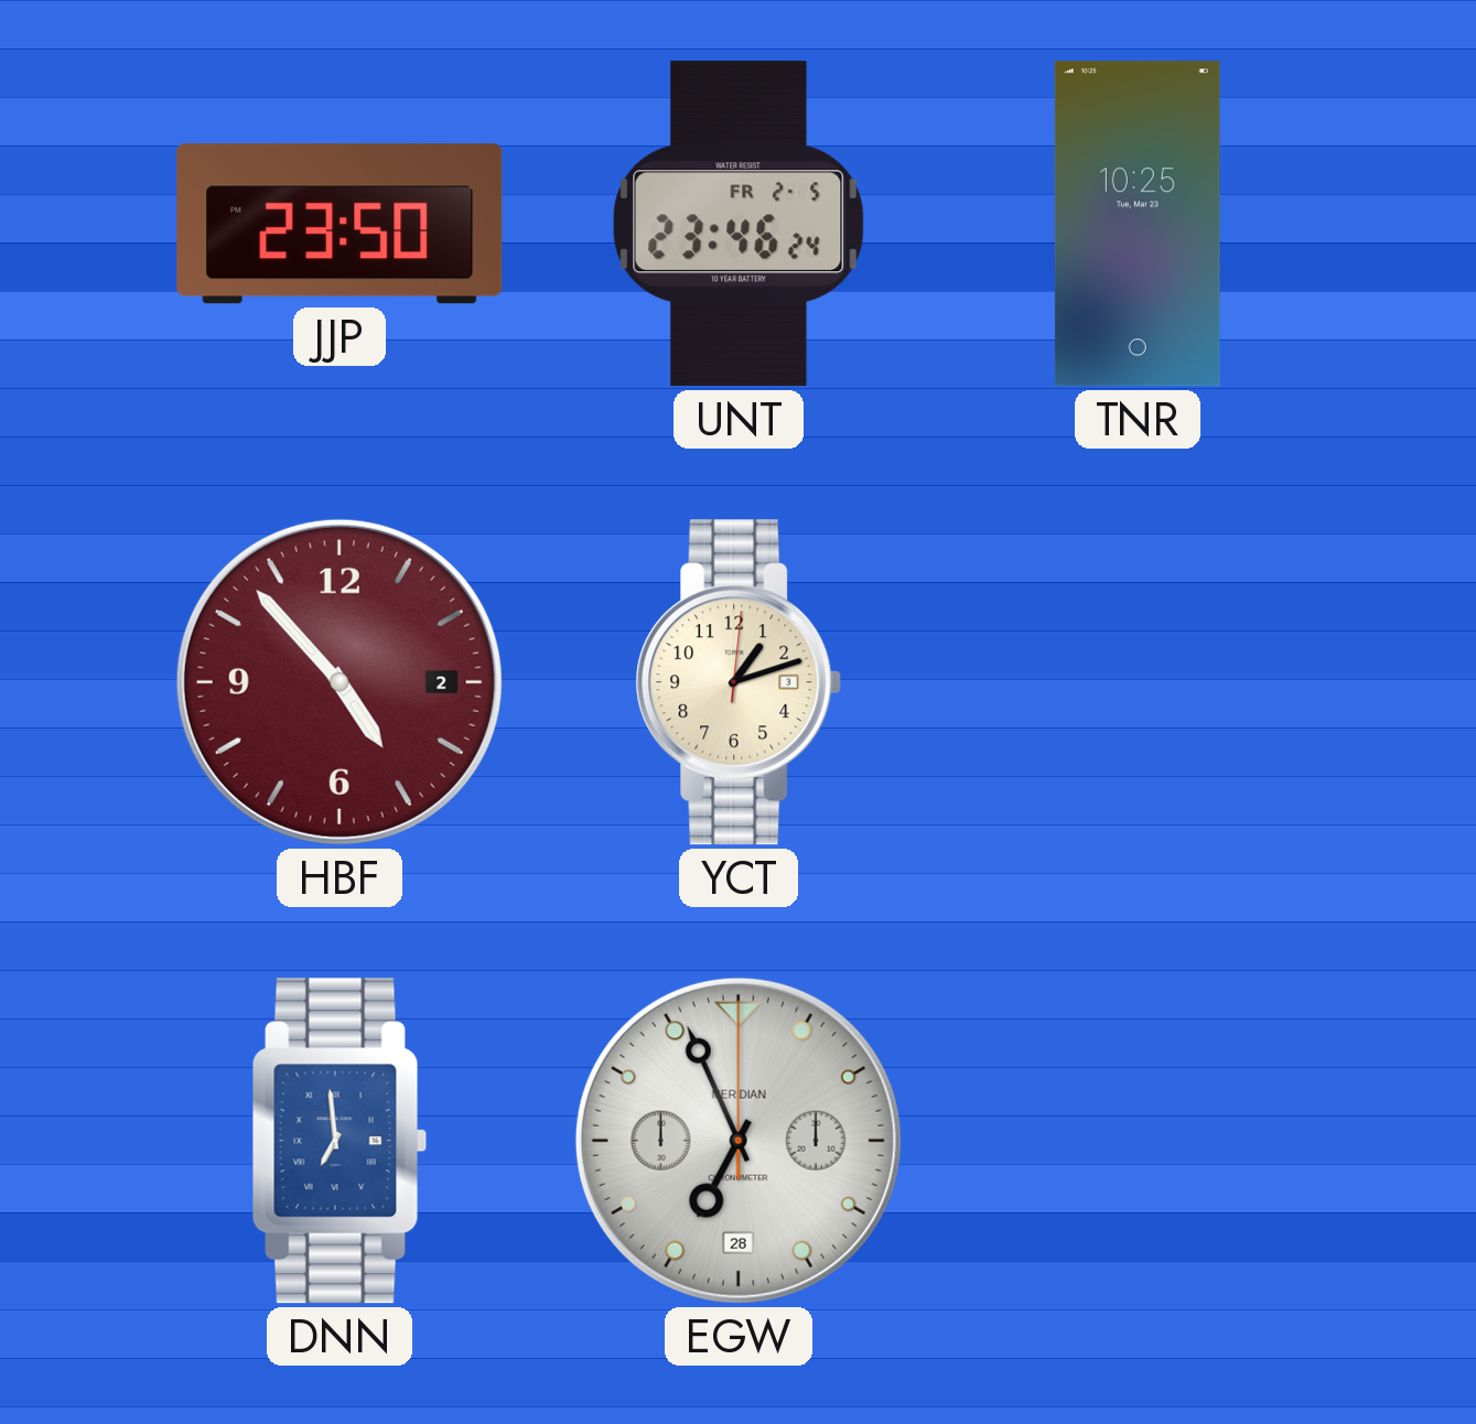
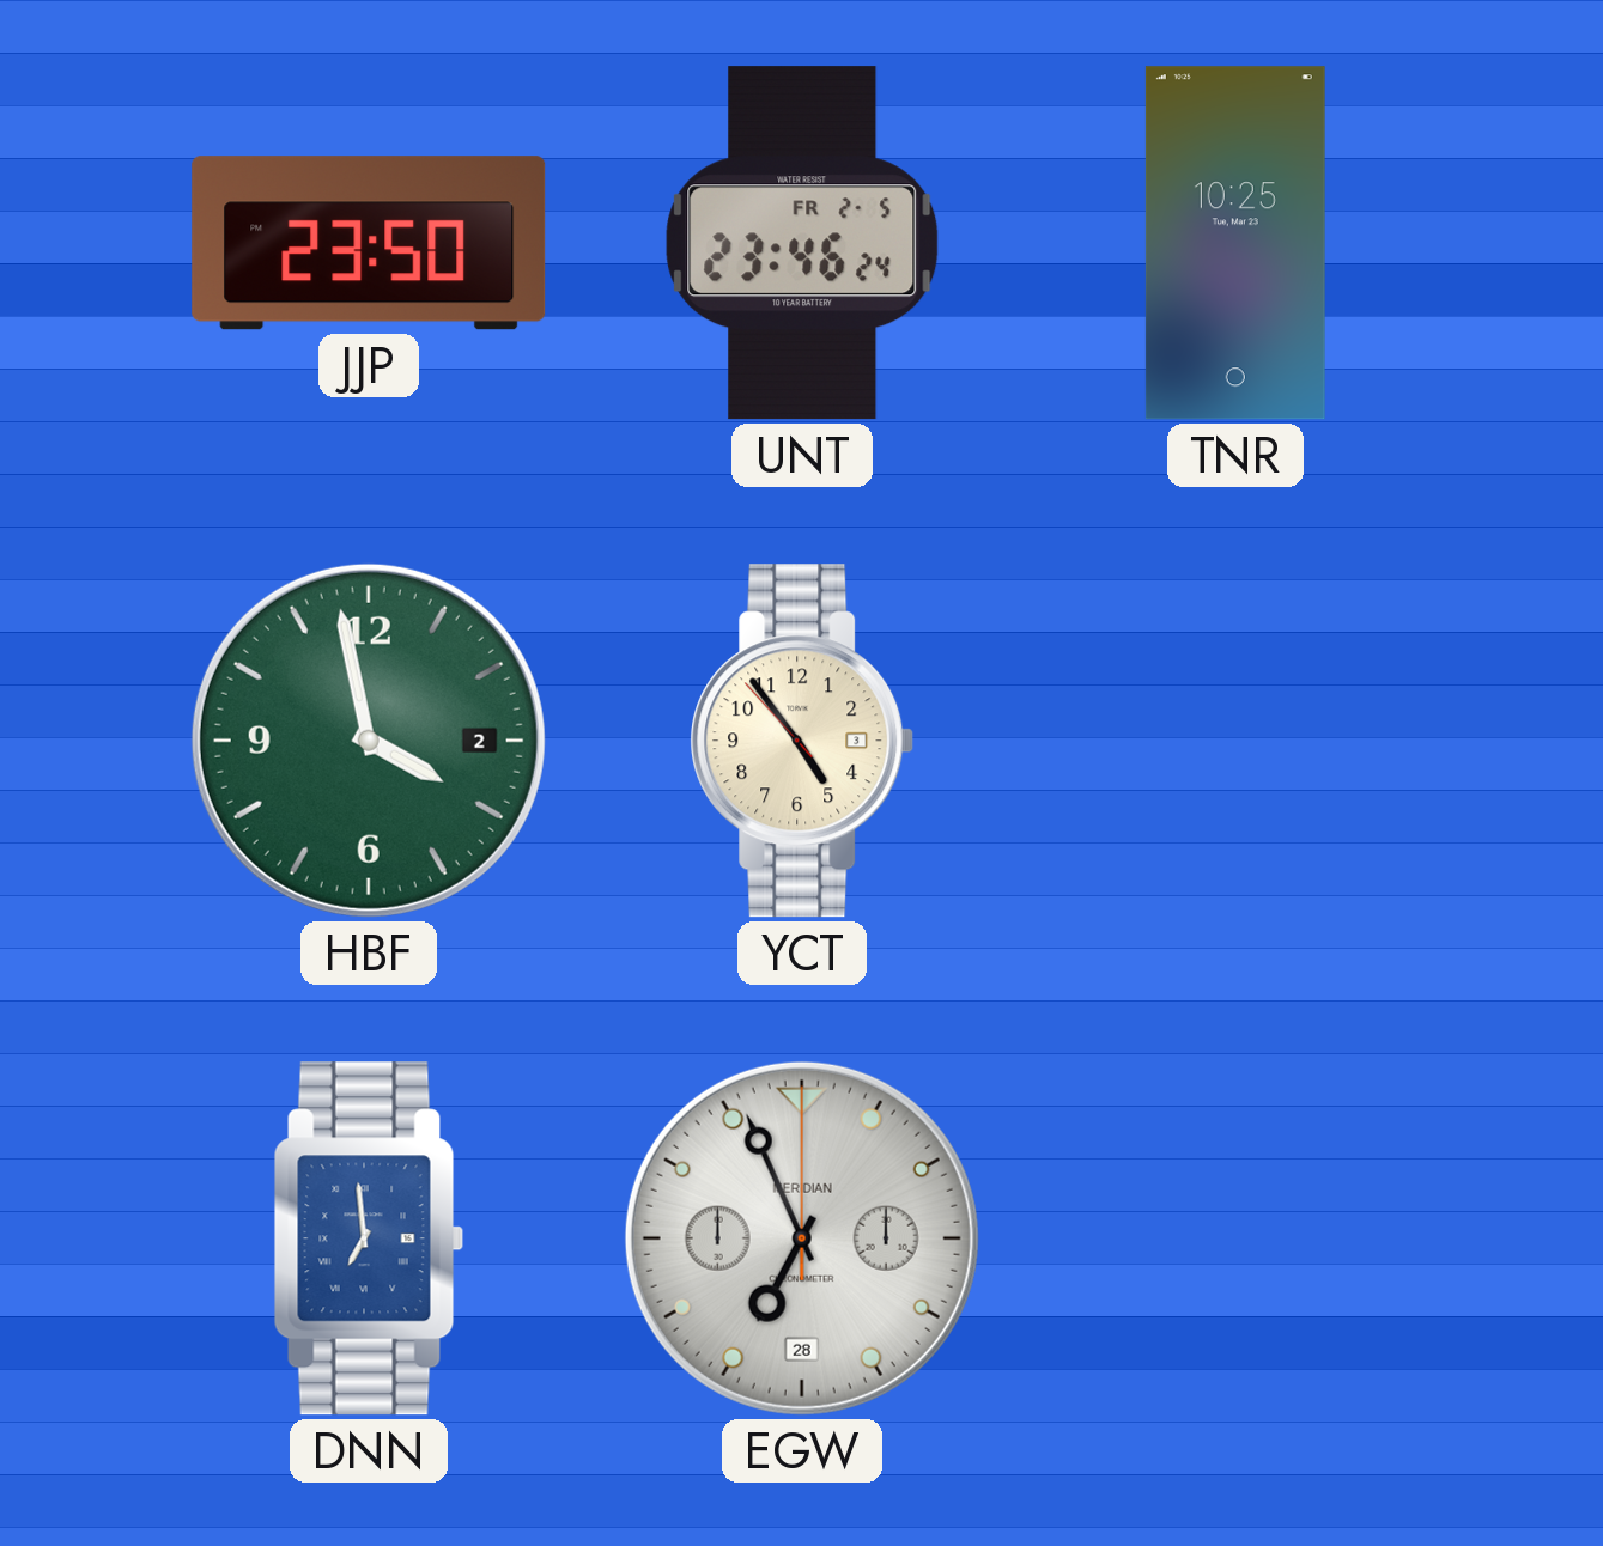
HBF: 4:53 -> 3:58
HBF dial: burgundy -> green
YCT: 1:12 -> 4:53
